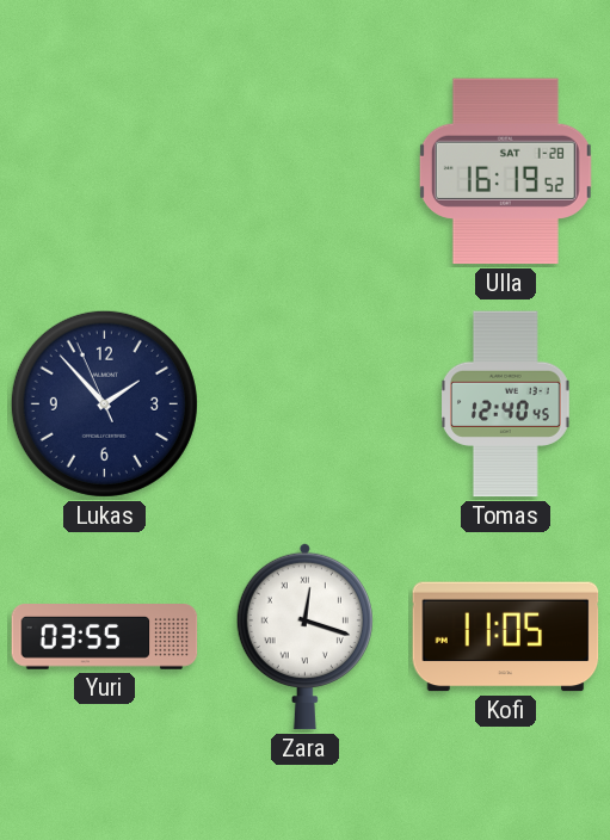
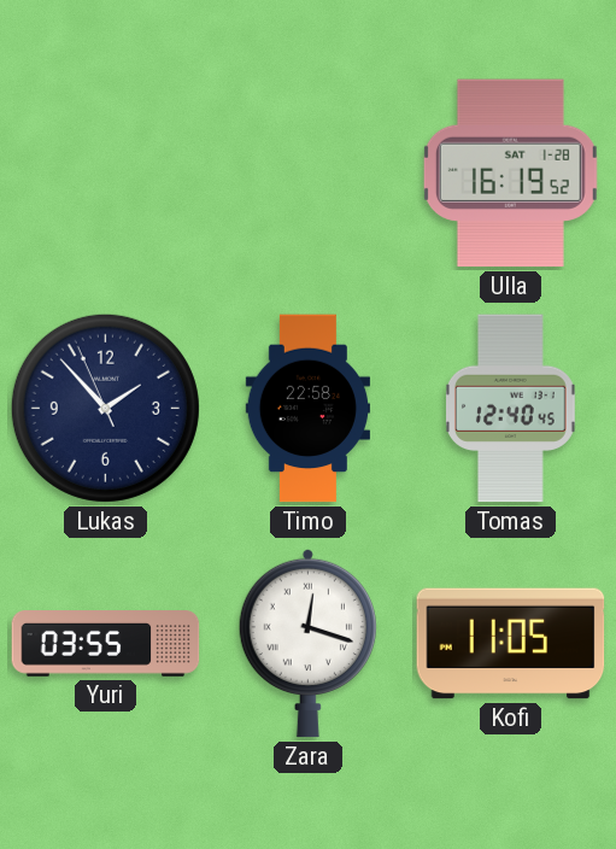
Timo: none -> 22:58
